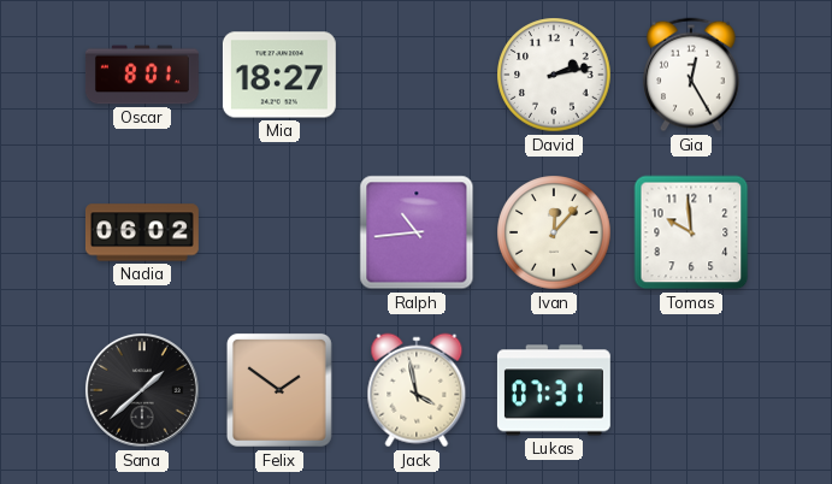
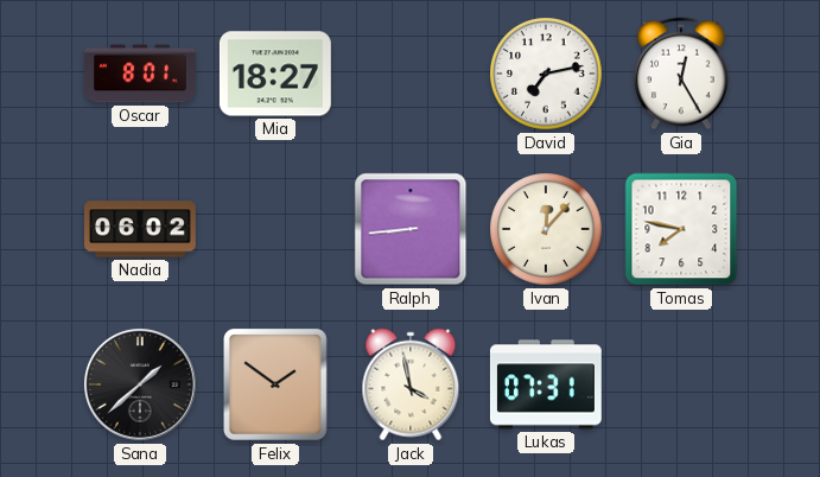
David: 2:13 -> 7:13
Ralph: 10:44 -> 8:44
Tomas: 9:59 -> 7:47
